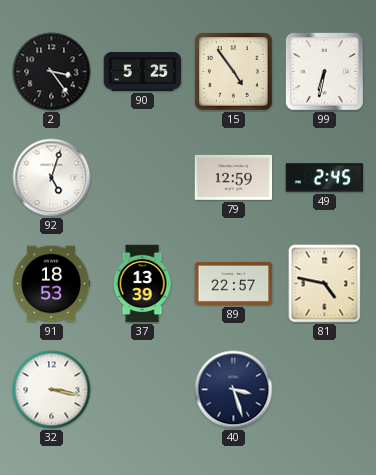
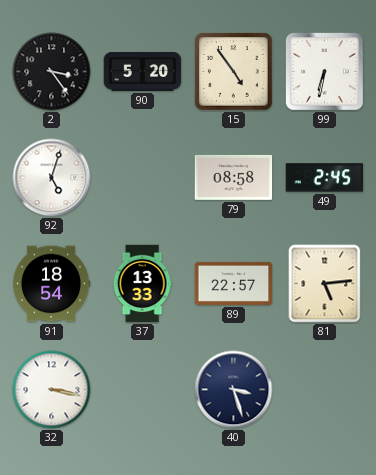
90: 5:25 -> 5:20
79: 12:59 -> 08:58
91: 18:53 -> 18:54
37: 13:39 -> 13:33
81: 4:47 -> 5:14
